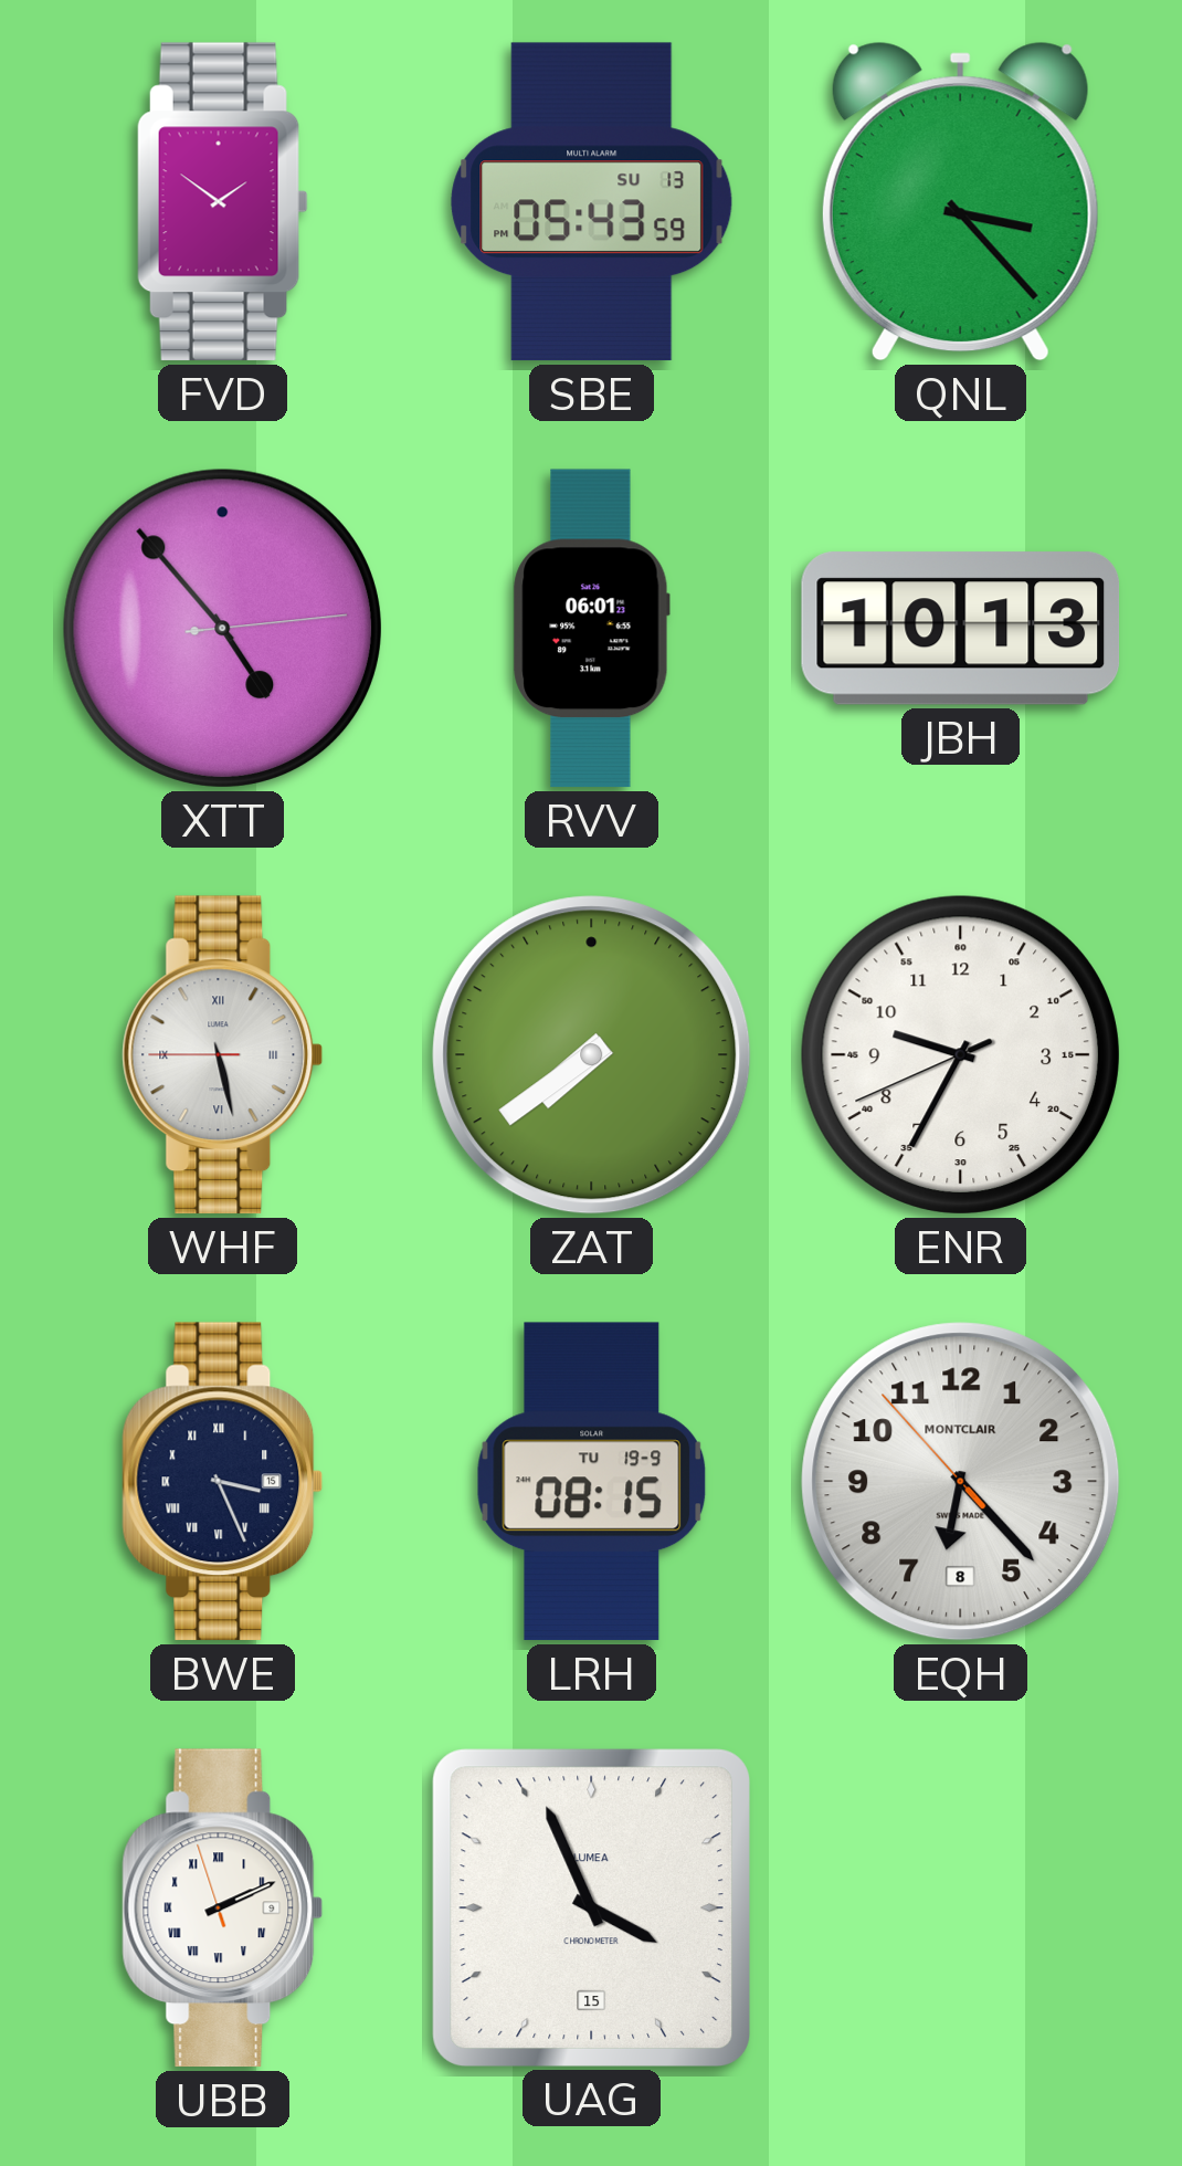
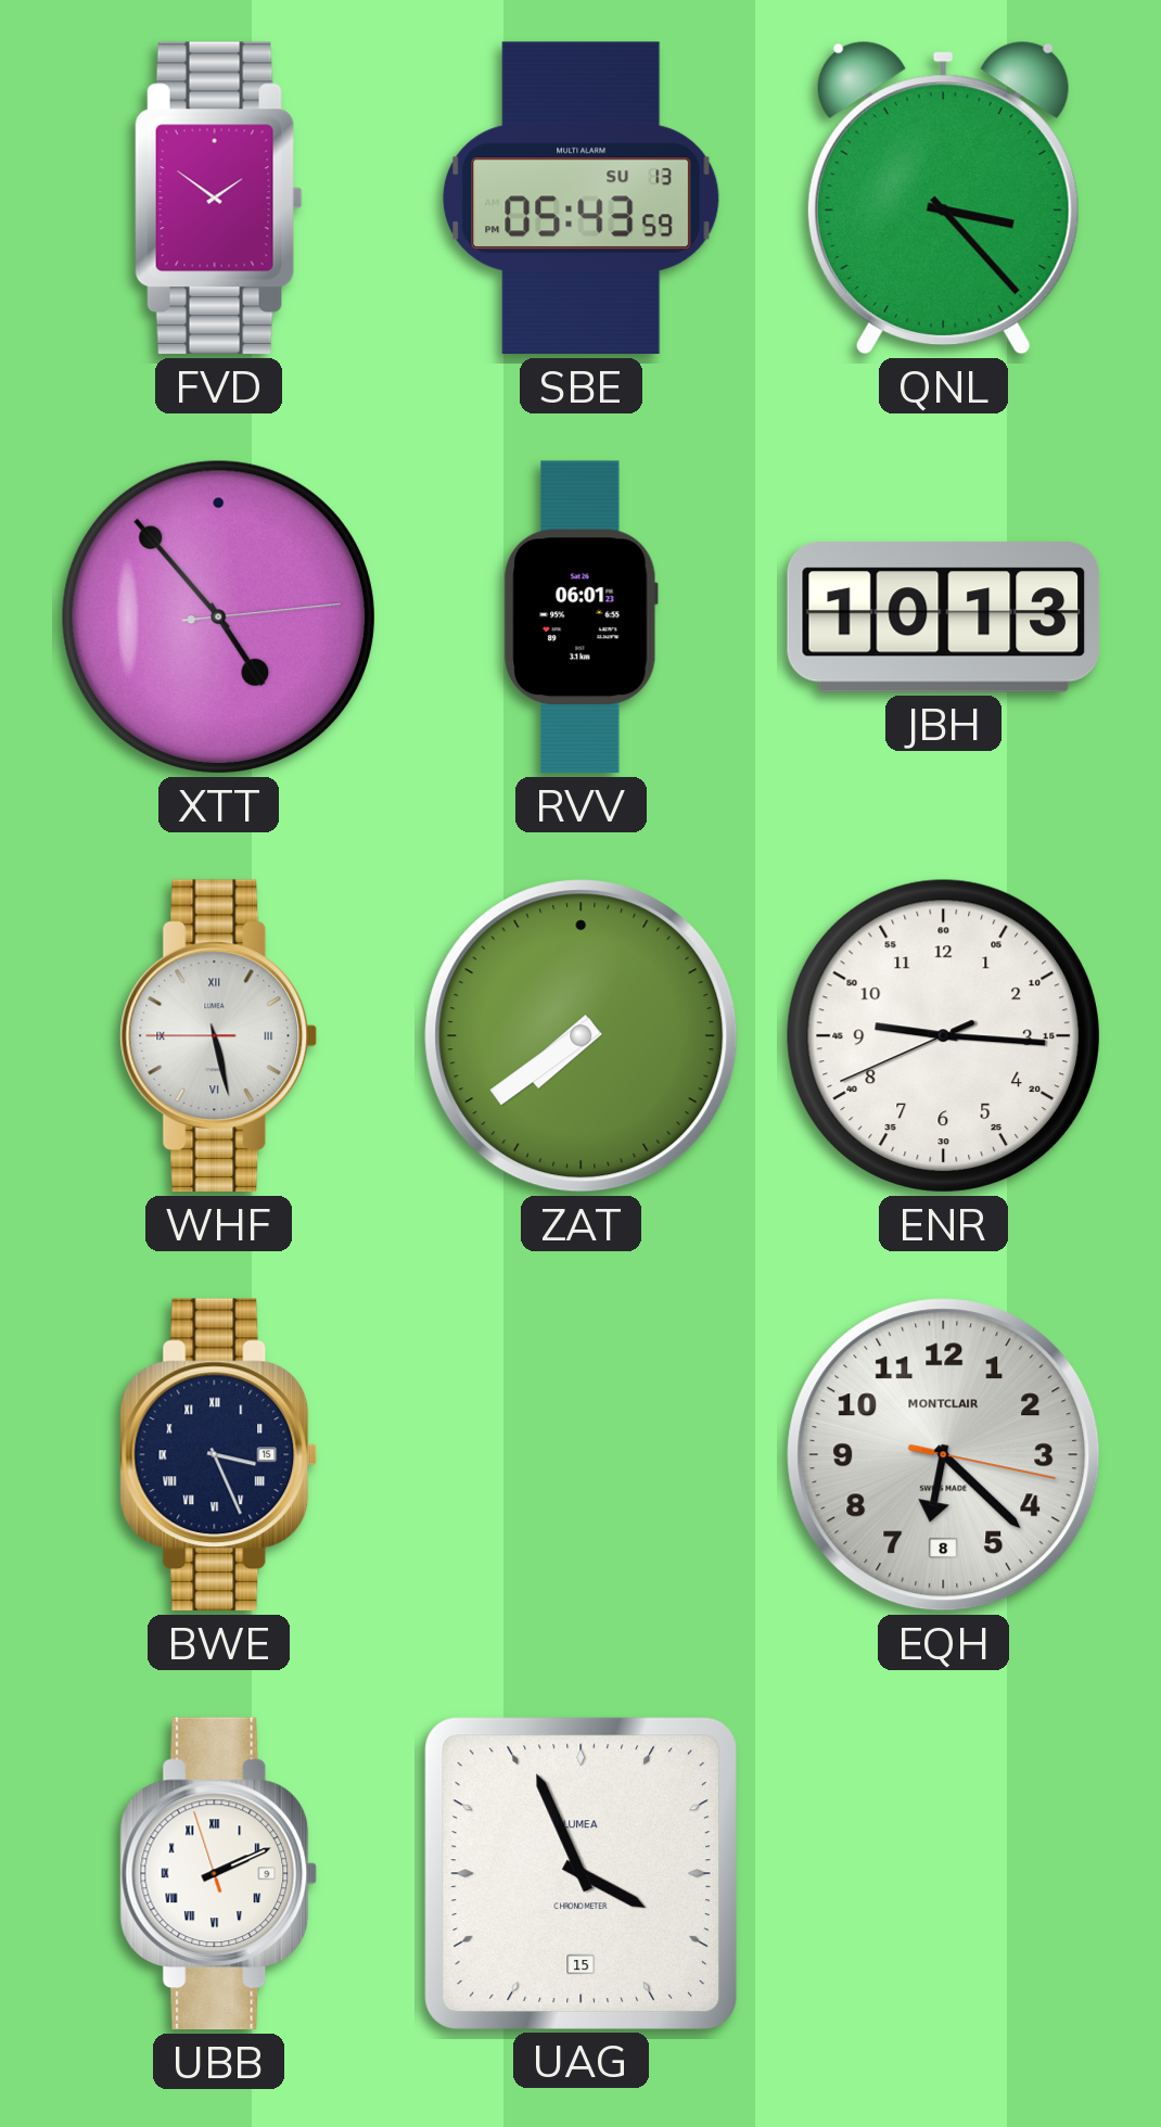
ENR: 9:34 -> 9:15
LRH: 08:15 -> none
EQH: 6:22:53 -> 6:22:17
